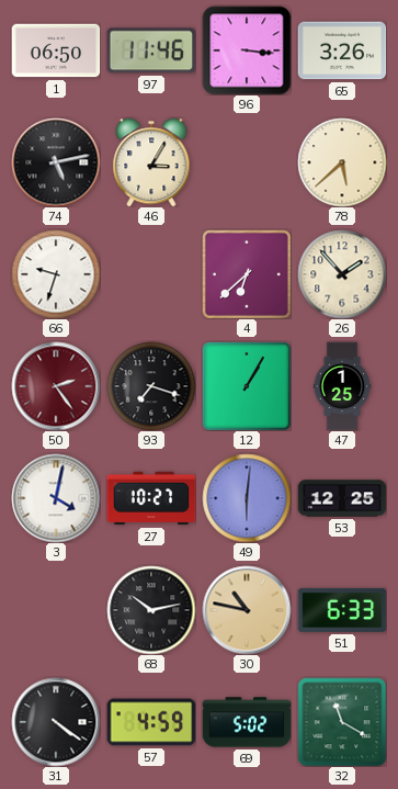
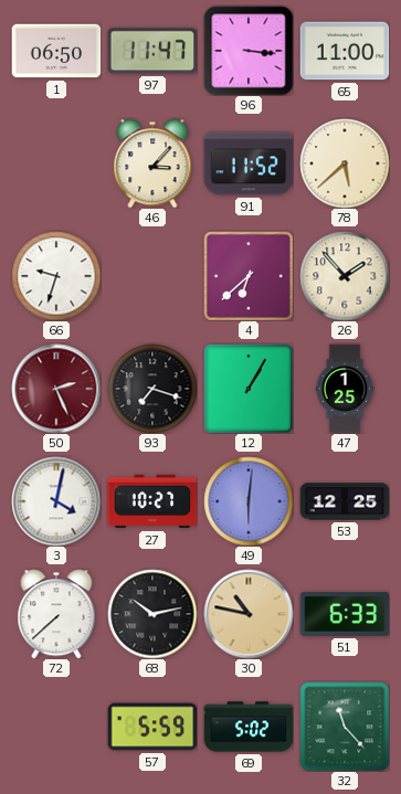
97: 11:46 -> 11:47
65: 3:26 -> 11:00
74: 5:13 -> none
46: 3:05 -> 3:07
91: none -> 11:52
50: 2:24 -> 2:26
72: none -> 7:38
31: 4:21 -> none
57: 4:59 -> 5:59
32: 11:20 -> 11:23
